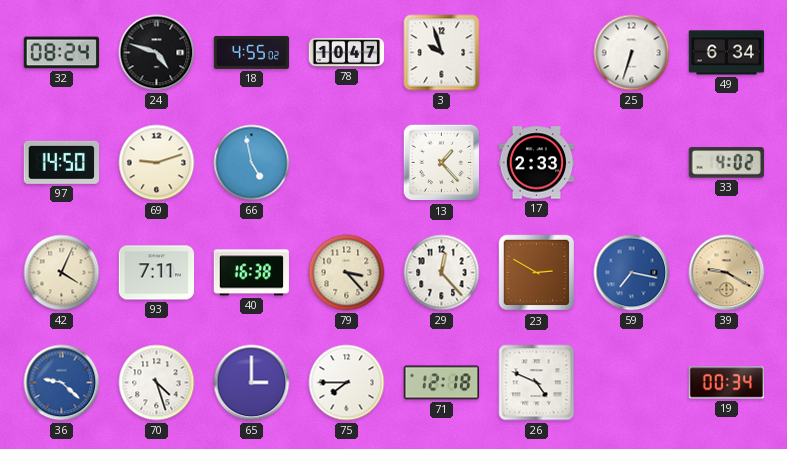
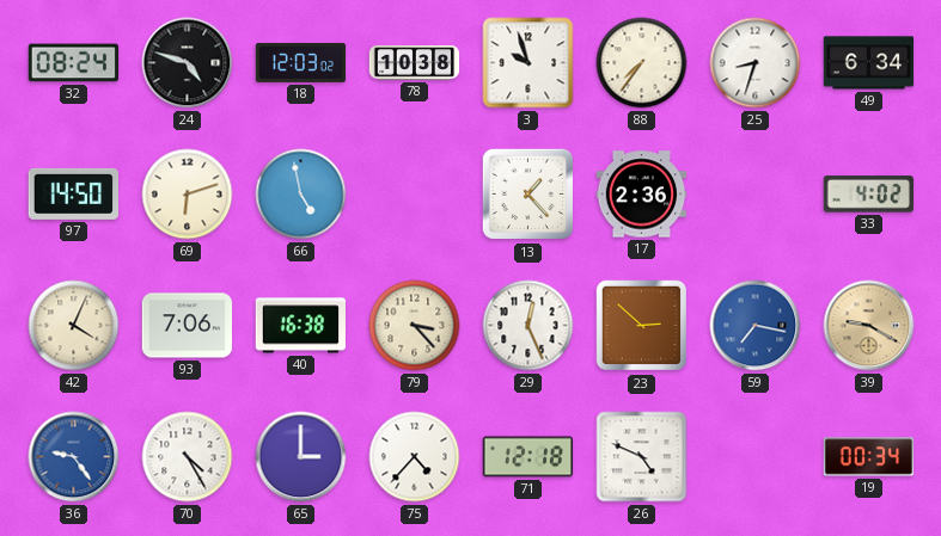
18: 4:55 -> 12:03
78: 10:47 -> 10:38
88: none -> 7:36
25: 6:33 -> 8:33
69: 9:12 -> 6:12
17: 2:33 -> 2:36
93: 7:11 -> 7:06
29: 12:23 -> 12:26
23: 2:50 -> 2:52
36: 9:22 -> 9:24
70: 4:27 -> 4:25
75: 7:45 -> 4:37
